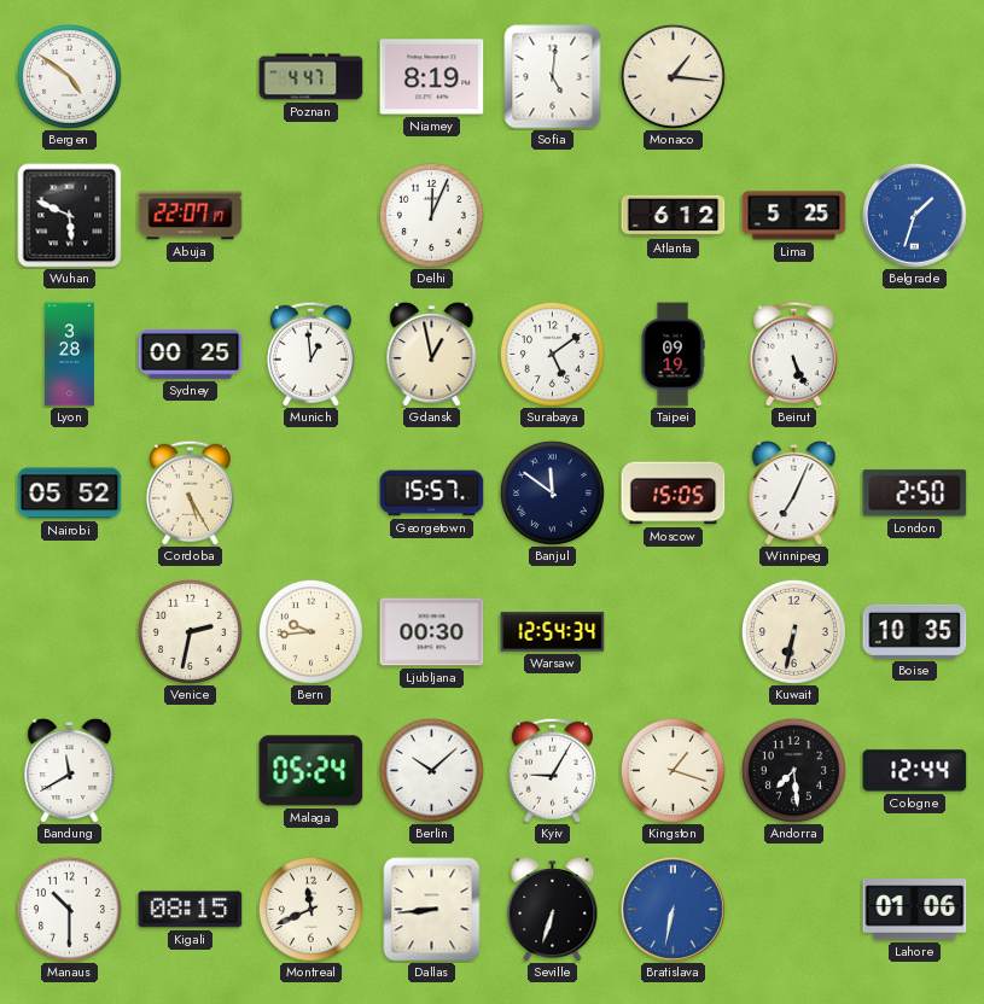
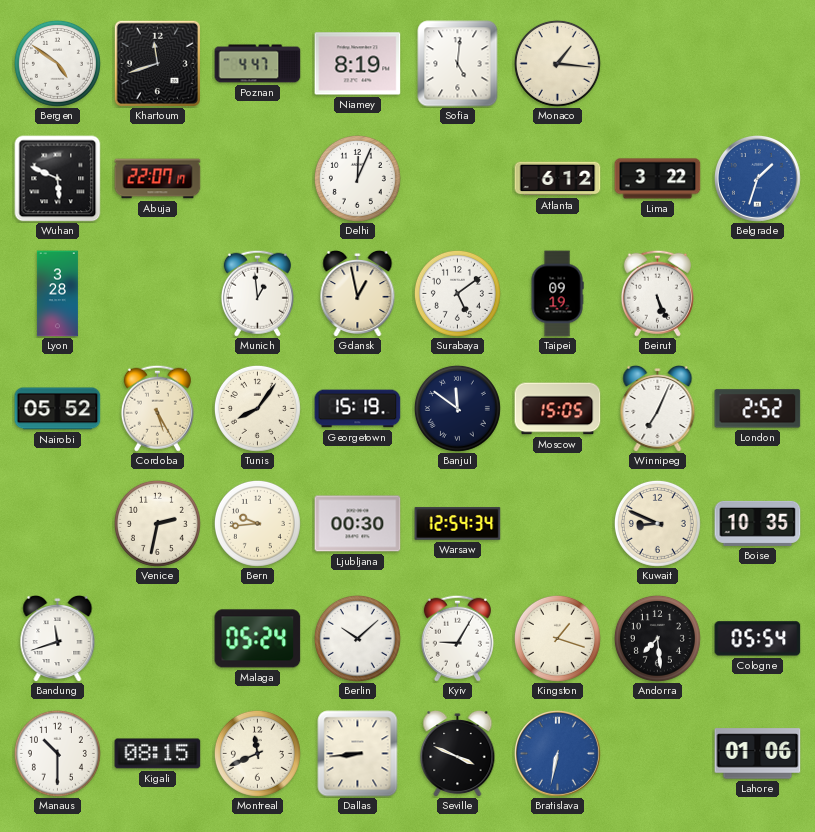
Khartoum: none -> 11:42
Lima: 5:25 -> 3:22
Sydney: 00:25 -> none
Tunis: none -> 8:06
Georgetown: 15:57 -> 15:19
London: 2:50 -> 2:52
Kuwait: 6:32 -> 8:49
Bandung: 11:40 -> 11:42
Cologne: 12:44 -> 05:54
Seville: 6:33 -> 3:49
